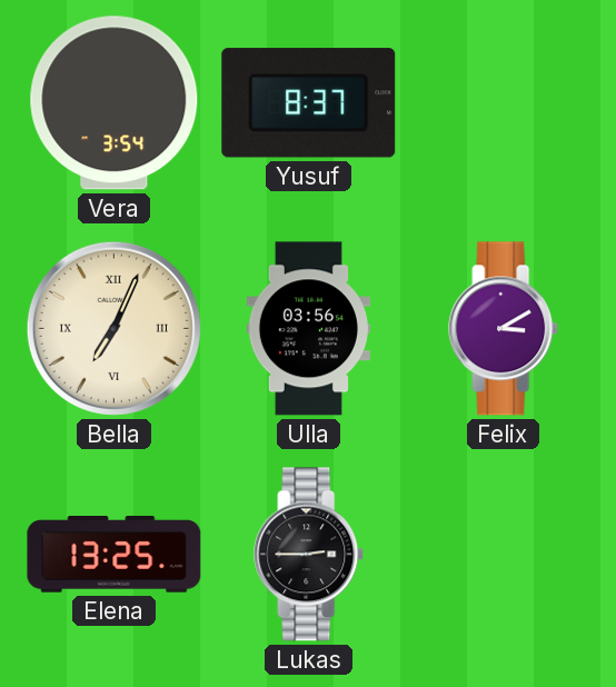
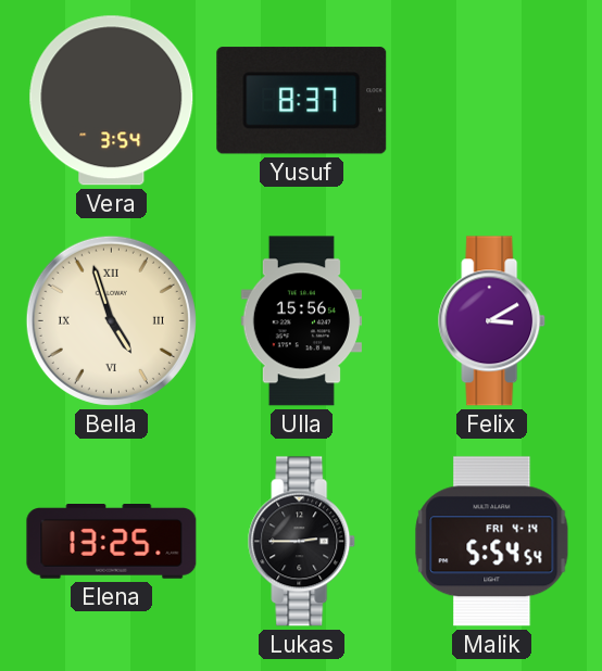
Bella: 7:04 -> 4:57
Ulla: 03:56 -> 15:56
Malik: none -> 5:54
